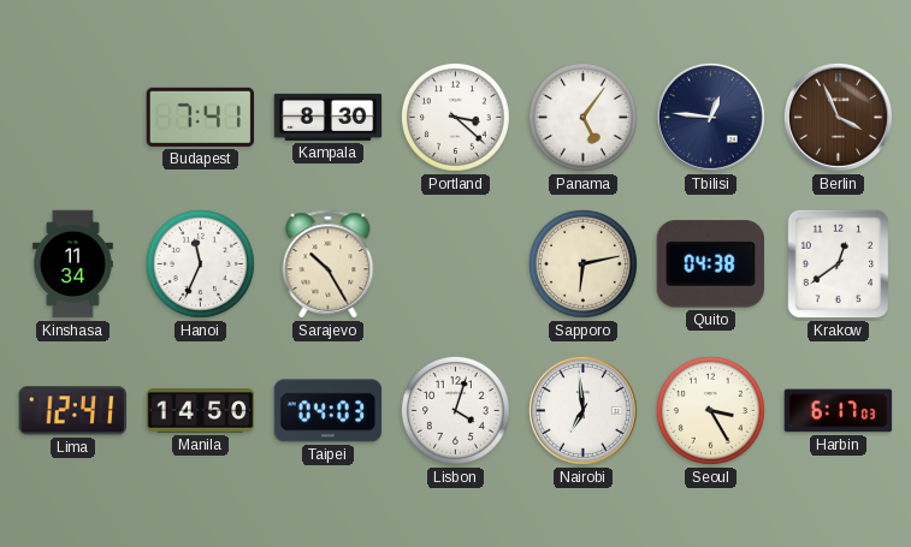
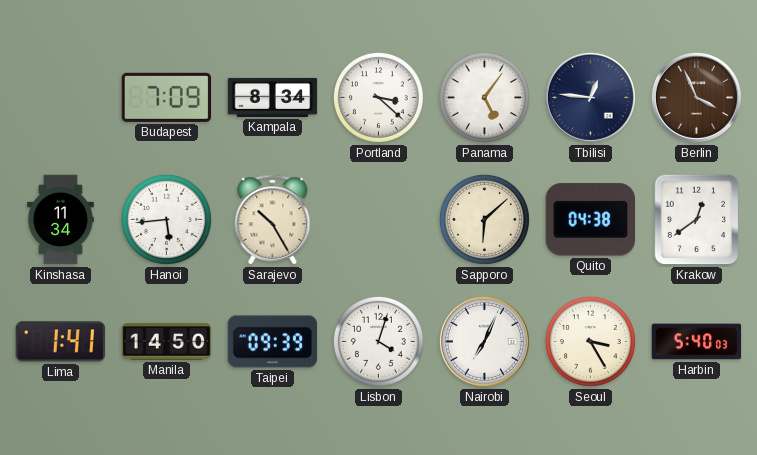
Budapest: 7:41 -> 7:09
Kampala: 8:30 -> 8:34
Hanoi: 11:34 -> 5:44
Sapporo: 6:13 -> 6:08
Lima: 12:41 -> 1:41
Taipei: 04:03 -> 09:39
Nairobi: 6:59 -> 7:04
Harbin: 6:17 -> 5:40
